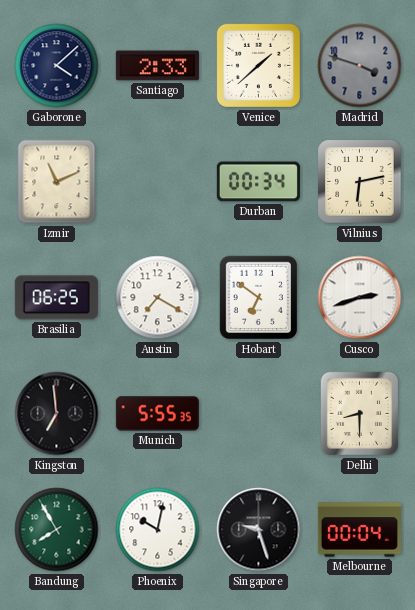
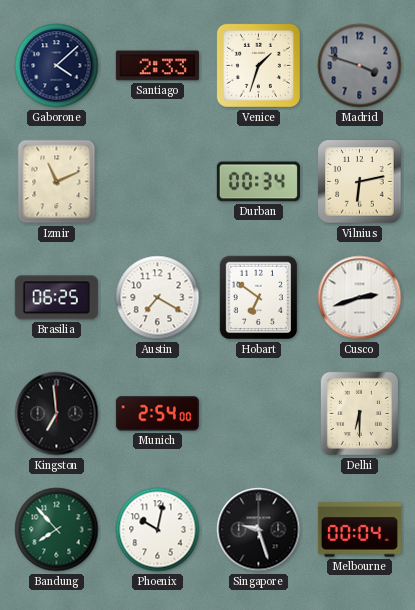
Venice: 1:38 -> 1:33
Munich: 5:55 -> 2:54
Delhi: 8:30 -> 6:30
Bandung: 7:55 -> 7:53
